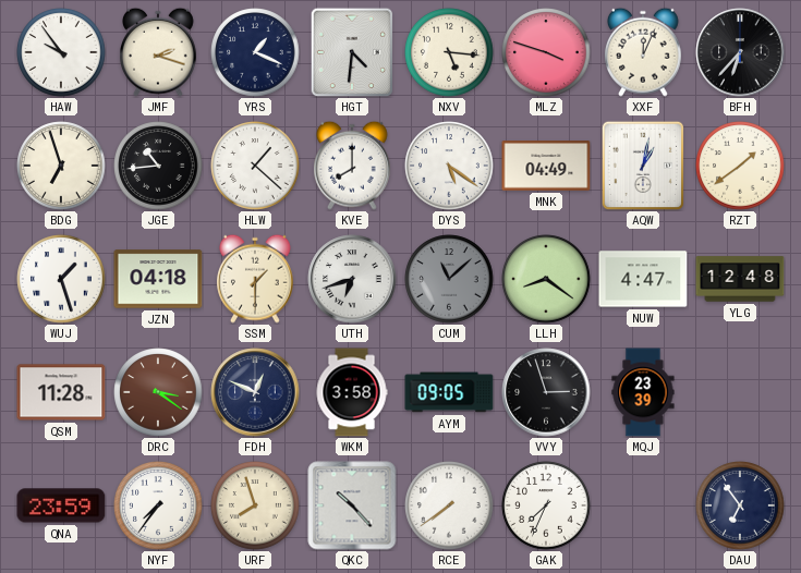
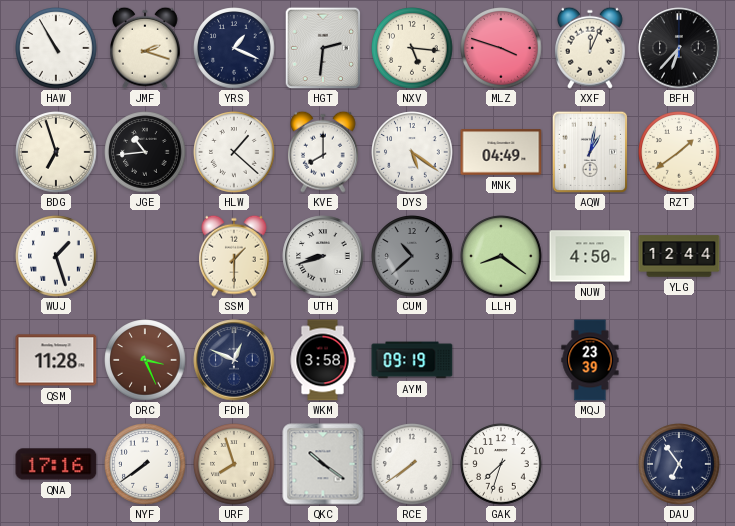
HAW: 9:54 -> 10:55
HGT: 4:31 -> 2:31
JZN: 04:18 -> none
UTH: 6:42 -> 8:42
CUM: 11:08 -> 10:38
NUW: 4:47 -> 4:50
YLG: 12:48 -> 12:44
DRC: 3:21 -> 3:26
AYM: 09:05 -> 09:19
VVY: 2:57 -> none
QNA: 23:59 -> 17:16
NYF: 7:36 -> 7:39
QKC: 10:23 -> 10:21
GAK: 7:34 -> 7:33
